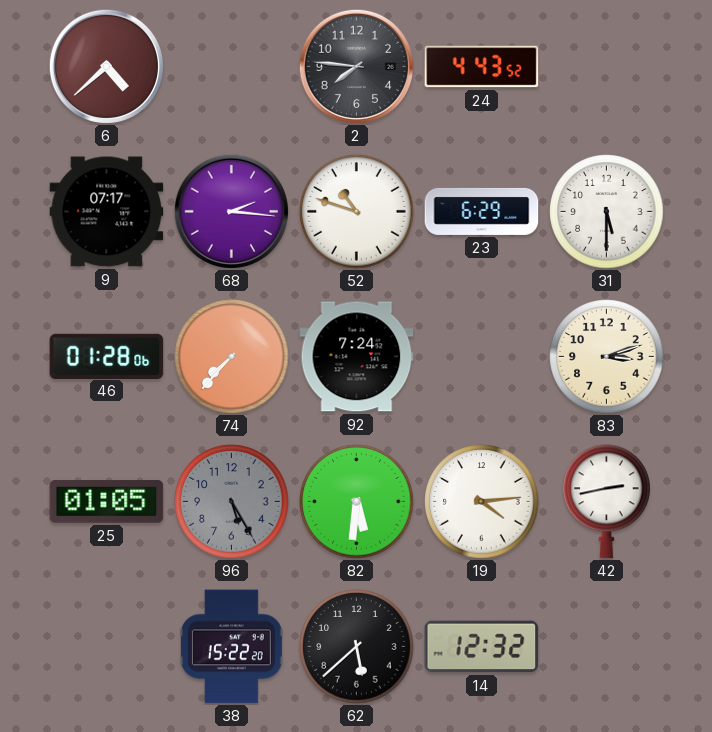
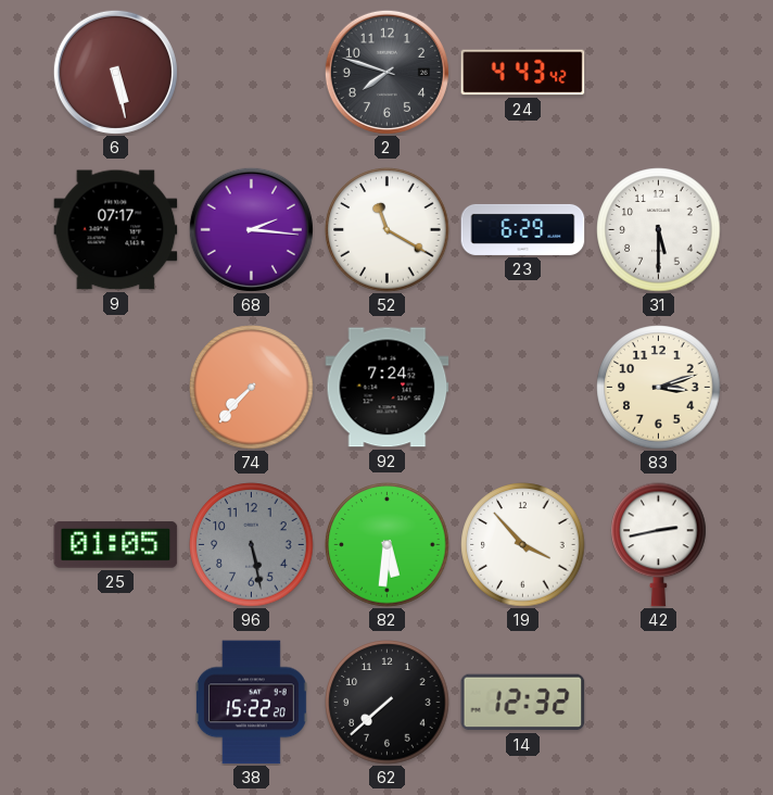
6: 4:38 -> 5:28
2: 7:46 -> 7:48
24: 4:43:52 -> 4:43:42
52: 10:48 -> 11:20
46: 01:28 -> none
96: 5:25 -> 5:28
19: 4:14 -> 3:53
62: 5:38 -> 7:38
